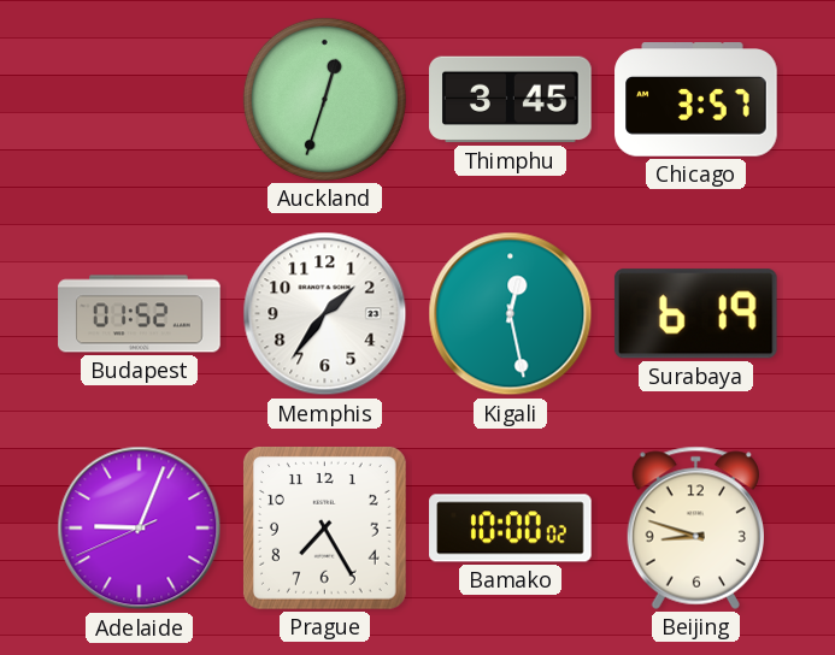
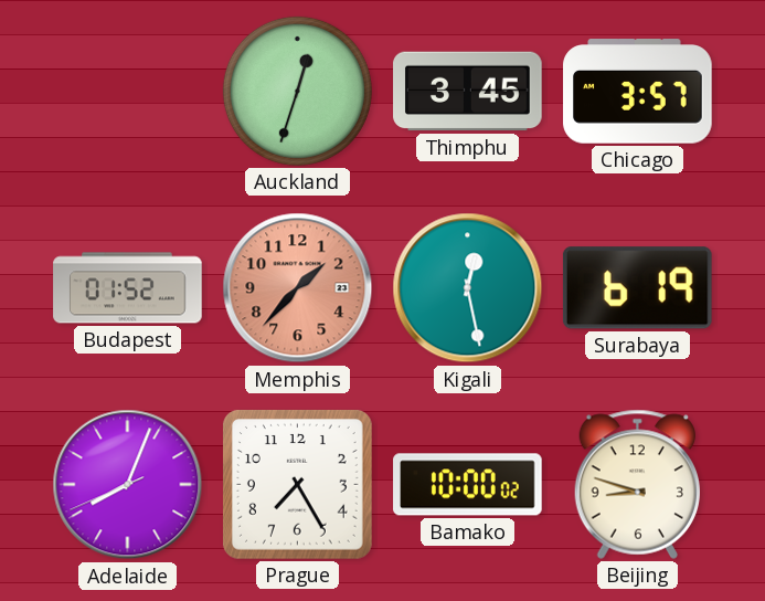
Memphis: 1:36 -> 1:37
Memphis dial: white -> salmon
Adelaide: 9:03 -> 8:03
